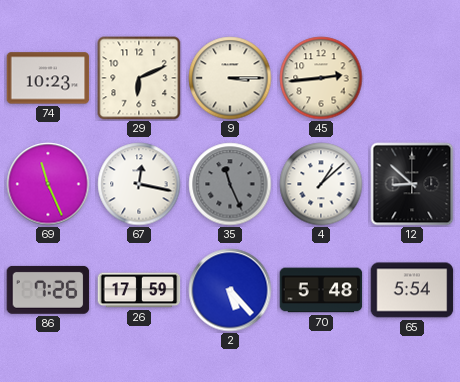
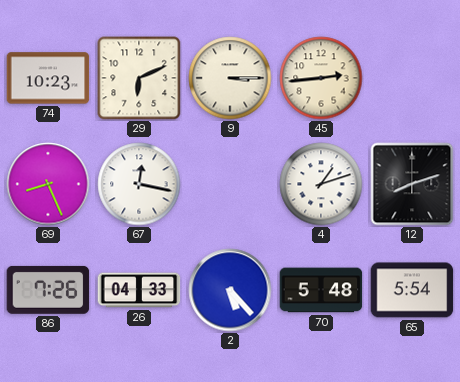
69: 11:26 -> 8:26
35: 11:26 -> none
4: 1:08 -> 1:12
12: 8:52 -> 8:12
26: 17:59 -> 04:33
